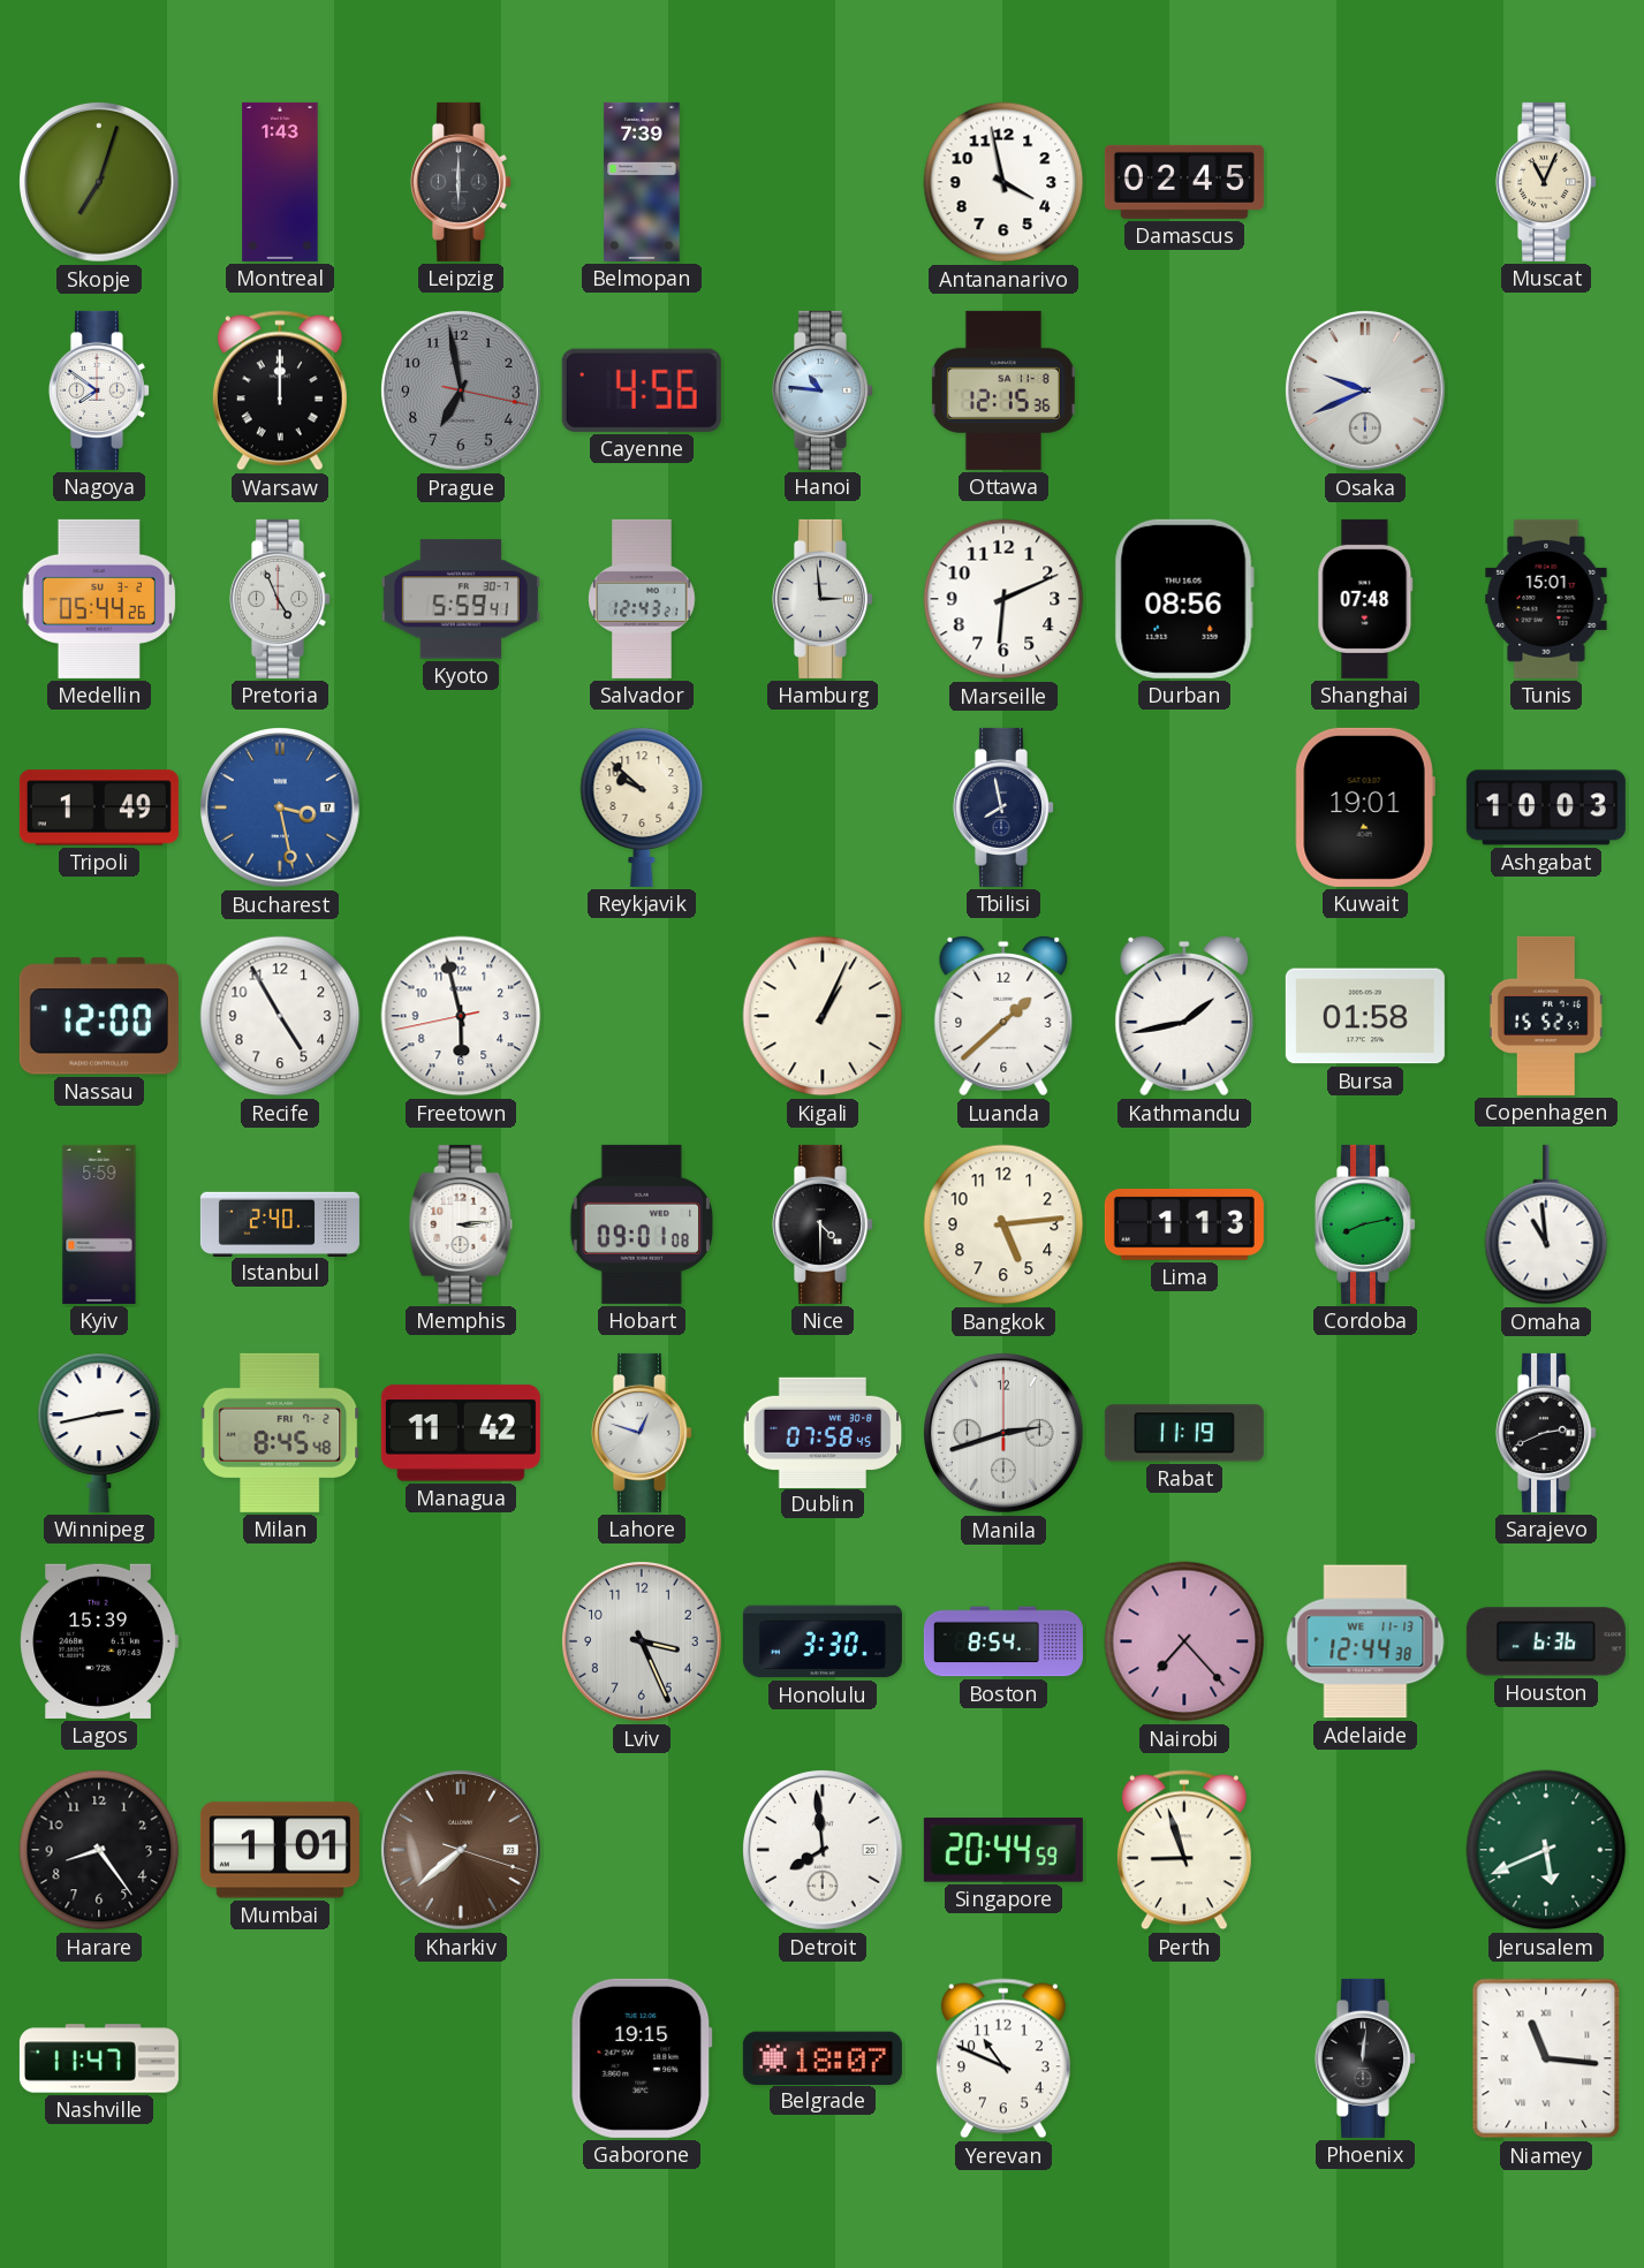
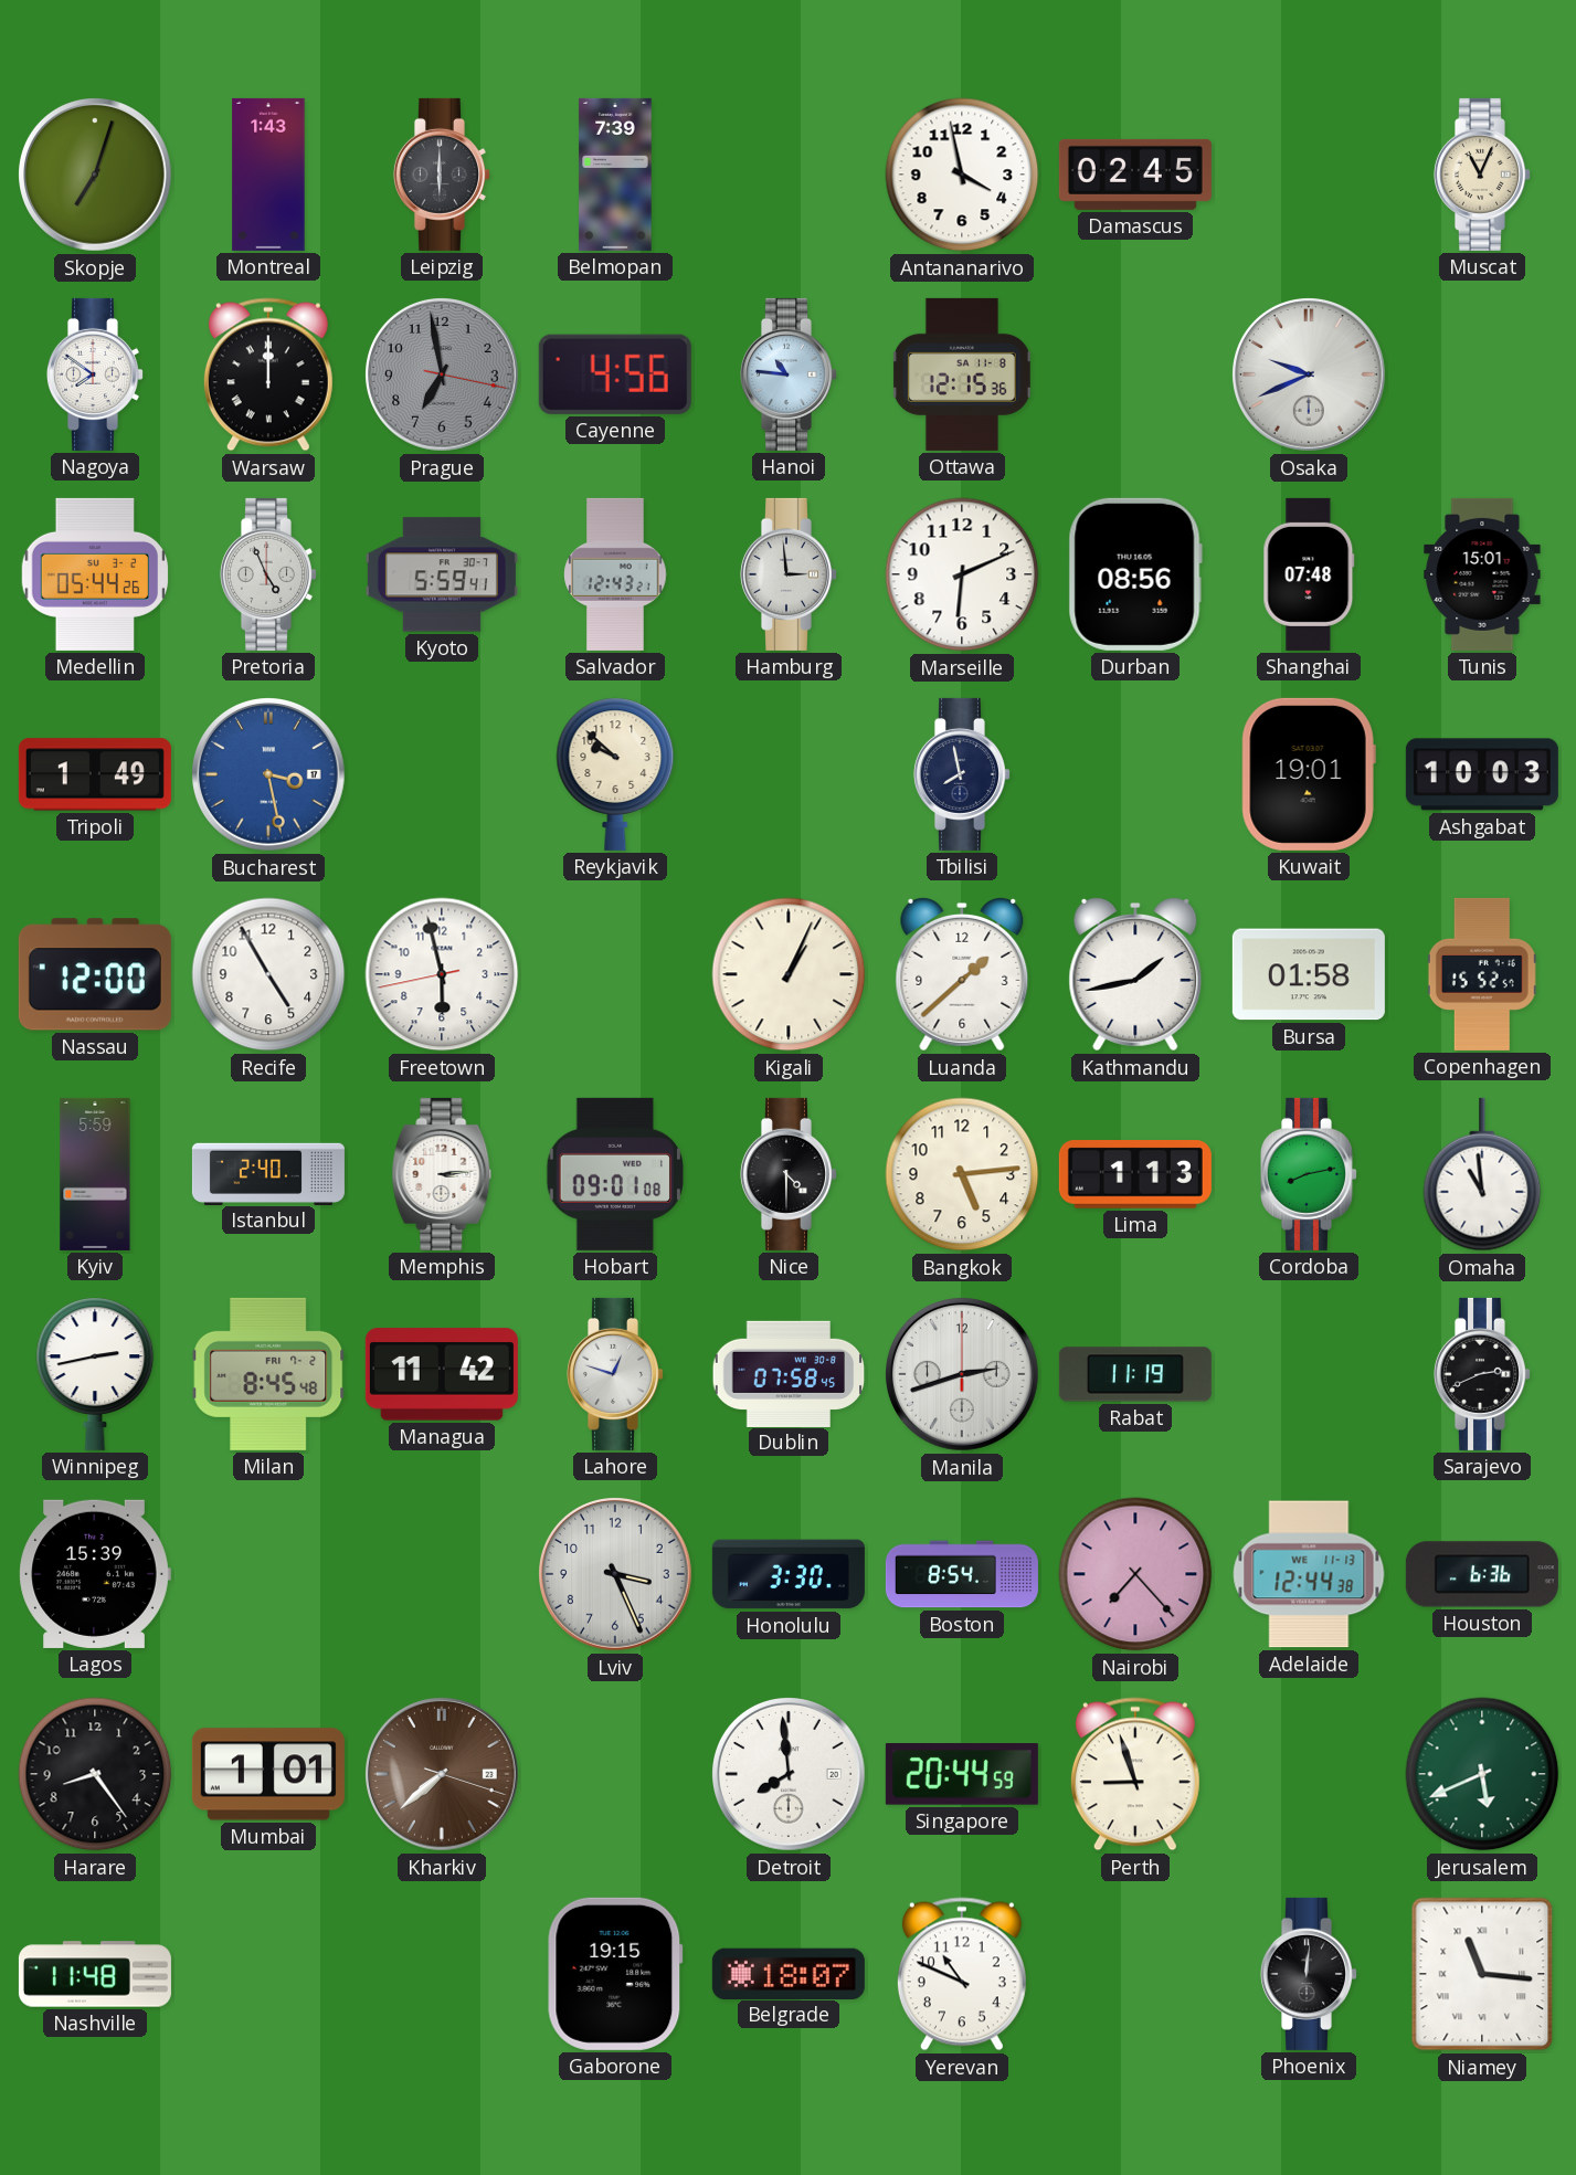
Nashville: 11:47 -> 11:48
